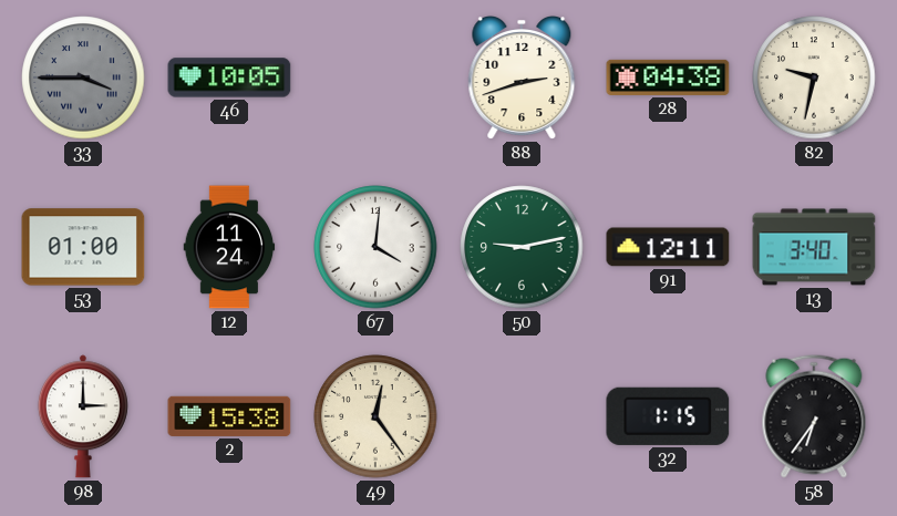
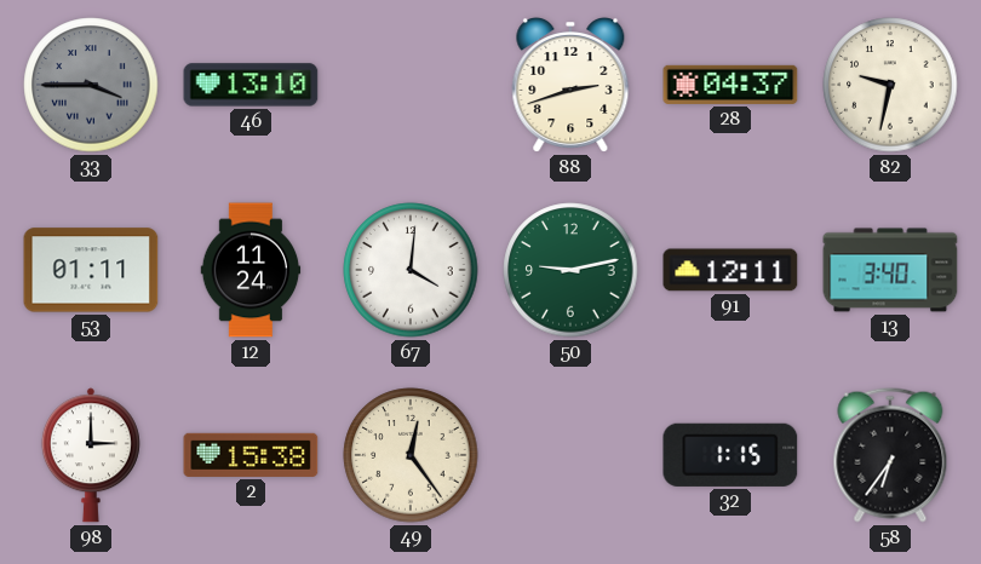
46: 10:05 -> 13:10
28: 04:38 -> 04:37
53: 01:00 -> 01:11
